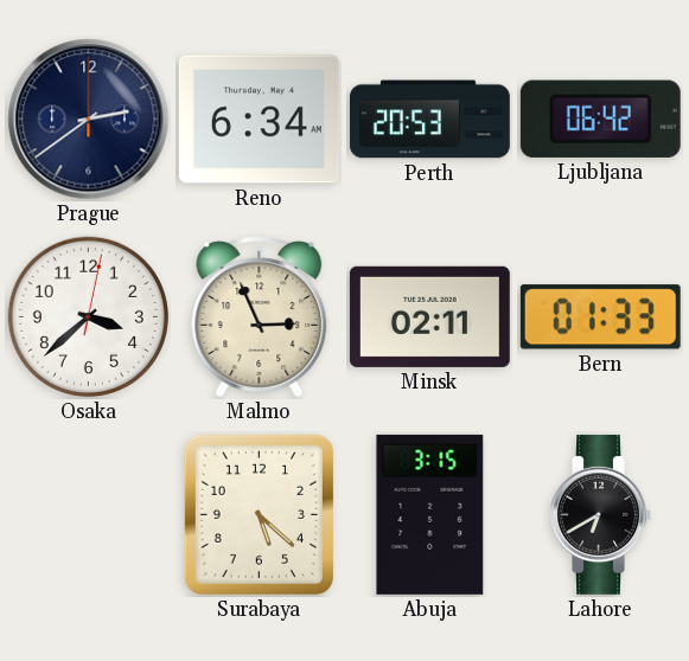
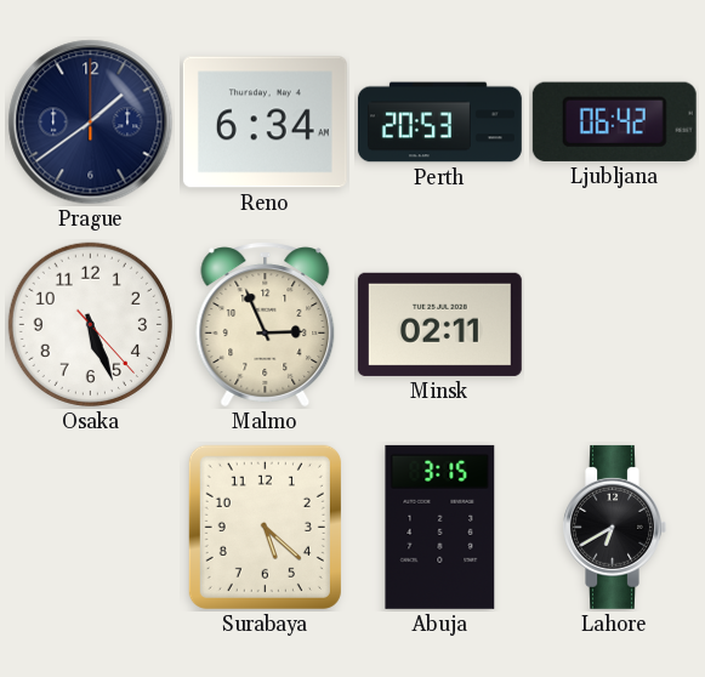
Prague: 2:39 -> 1:39
Osaka: 3:38 -> 5:26
Bern: 01:33 -> none
